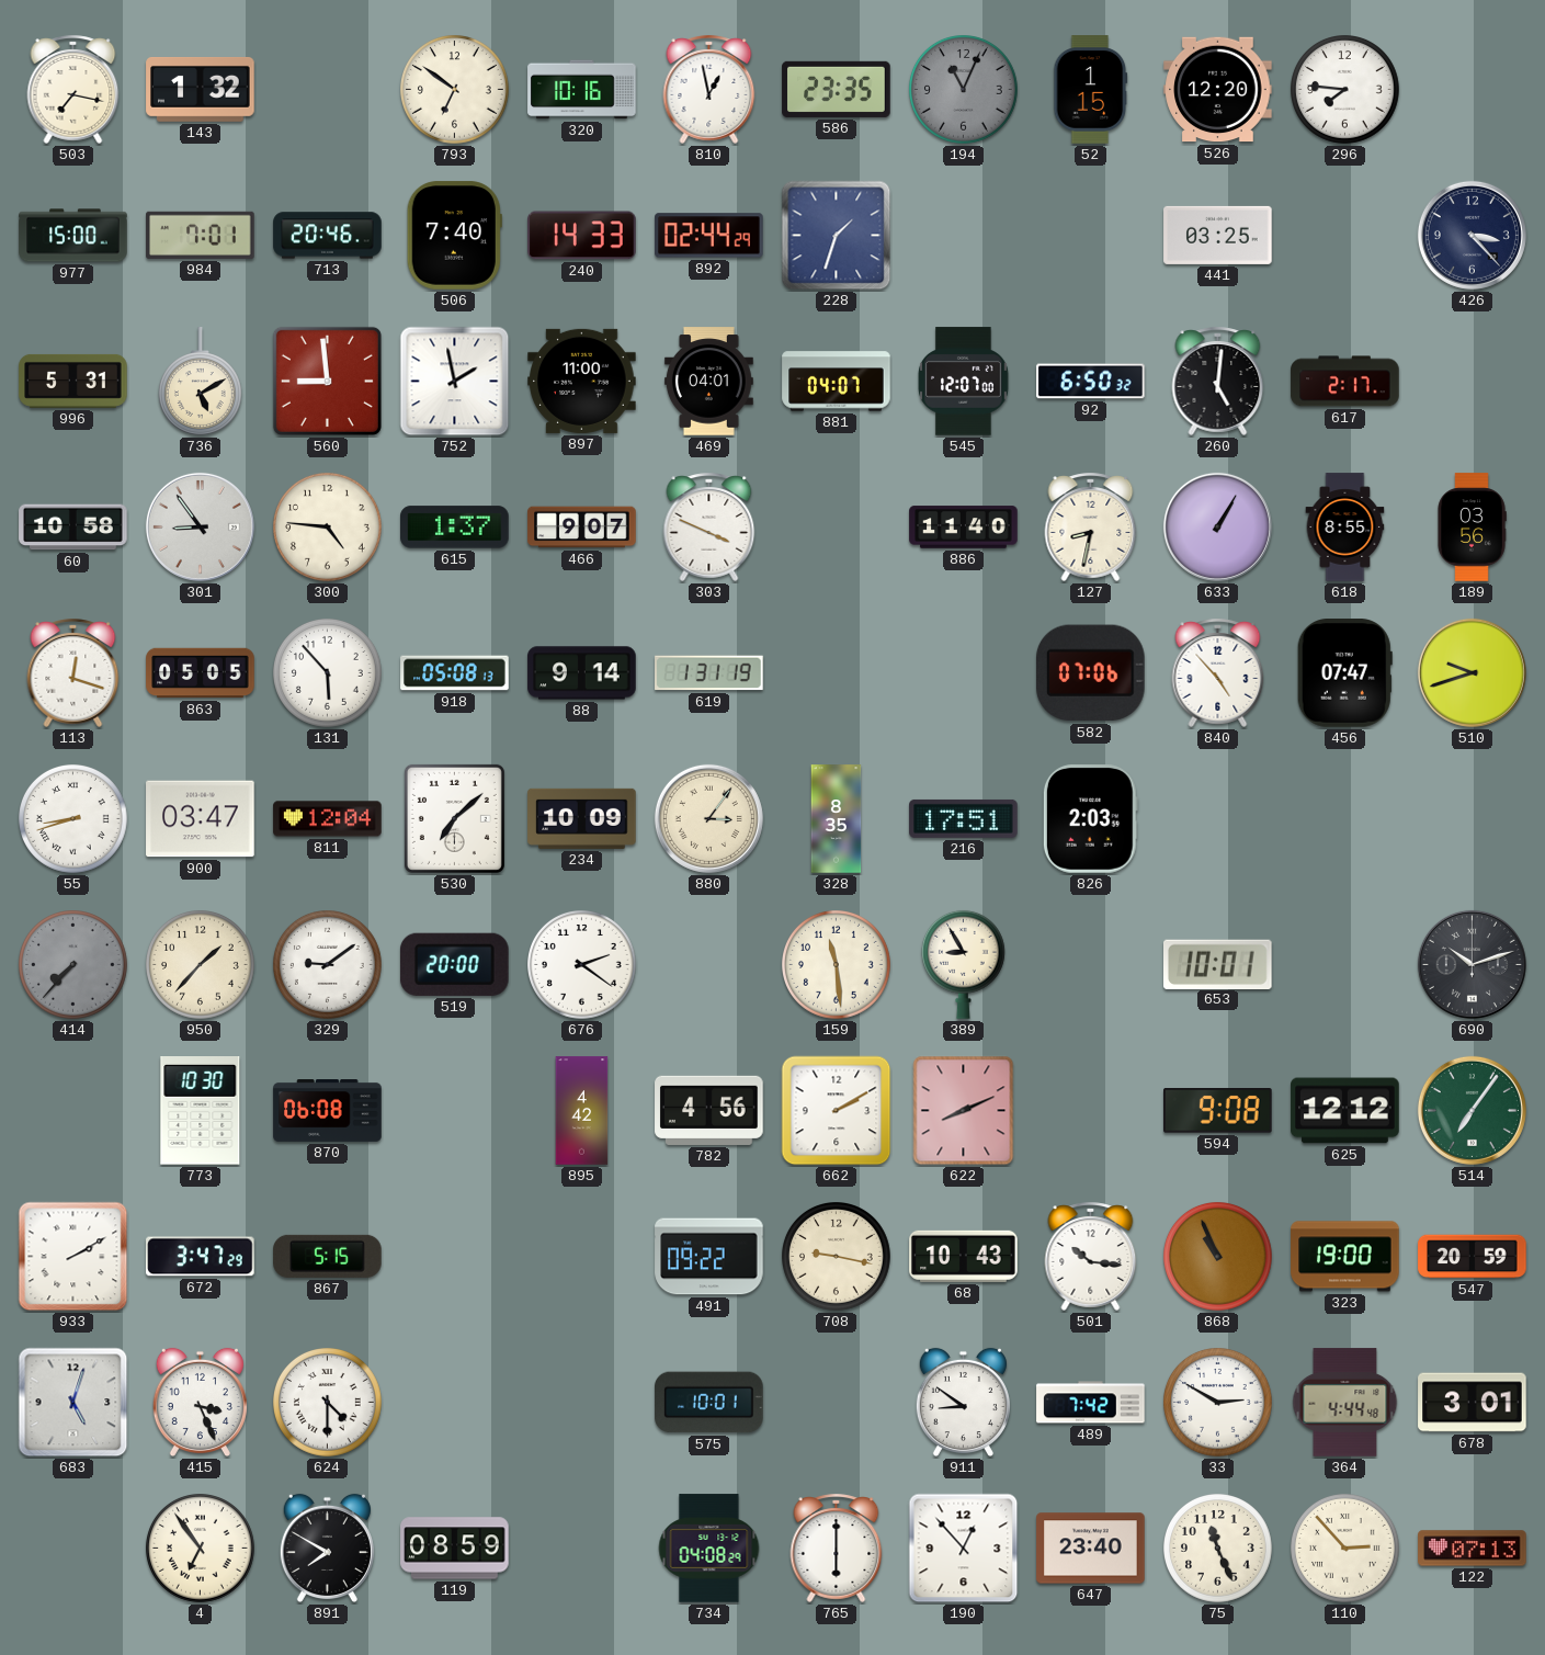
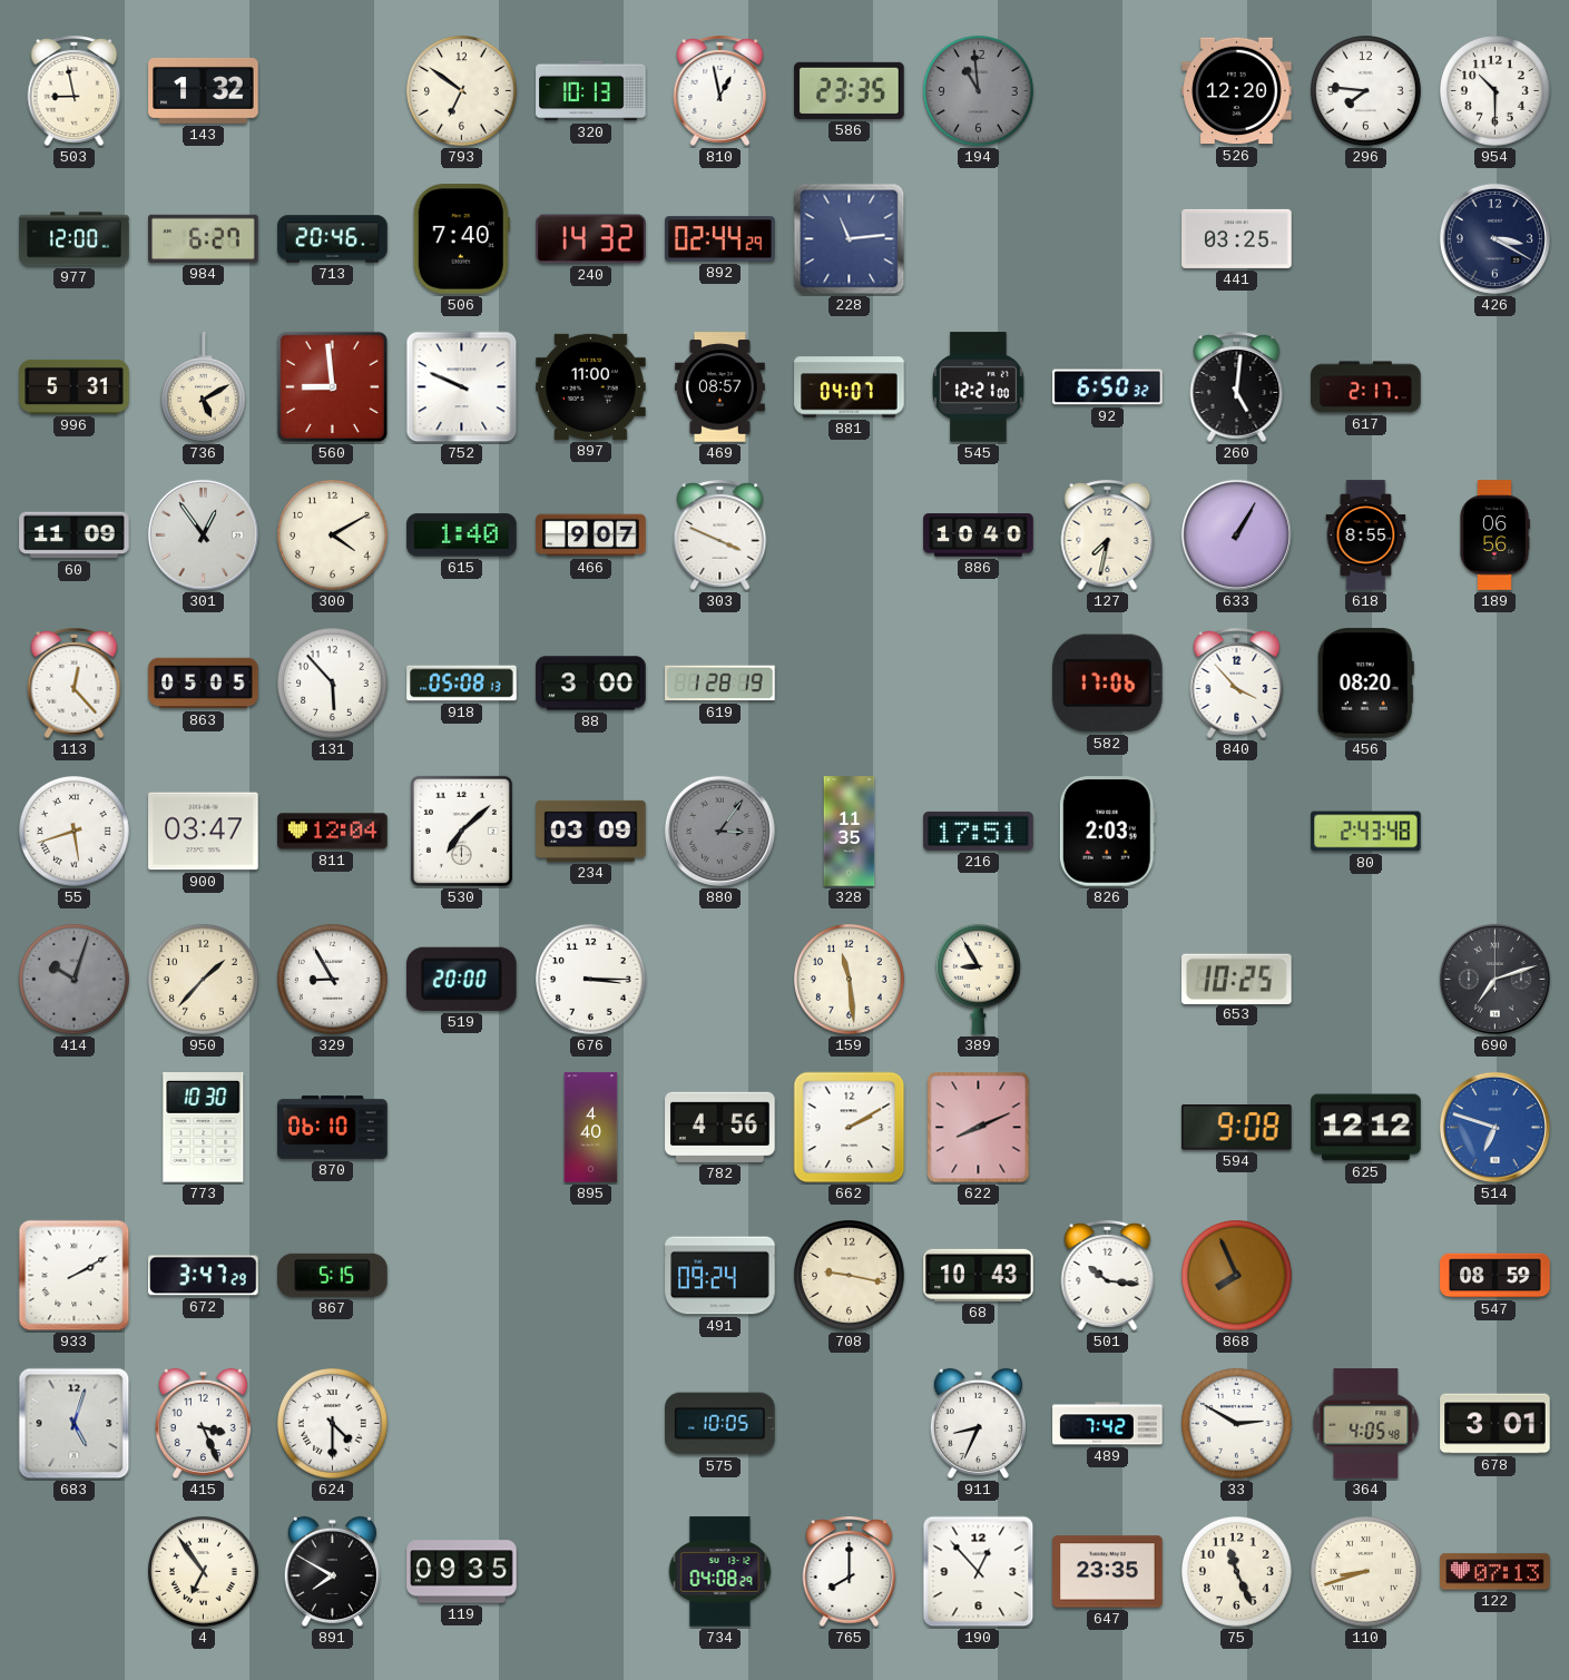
503: 7:17 -> 8:58
320: 10:16 -> 10:13
194: 11:04 -> 10:59
52: 1:15 -> none
954: none -> 10:30
977: 15:00 -> 12:00
984: 7:01 -> 6:27
240: 14:33 -> 14:32
228: 1:33 -> 11:14
426: 3:23 -> 3:20
752: 1:58 -> 9:49
469: 04:01 -> 08:57
545: 12:07 -> 12:21
60: 10:58 -> 11:09
301: 8:54 -> 12:54
300: 4:46 -> 4:10
615: 1:37 -> 1:40
886: 11:40 -> 10:40
127: 8:32 -> 7:32
189: 03:56 -> 06:56
113: 12:18 -> 12:23
88: 9:14 -> 3:00
619: 1:31 -> 1:28
582: 07:06 -> 17:06
840: 4:53 -> 3:53
456: 07:47 -> 08:20
510: 9:42 -> none
55: 8:42 -> 5:42
234: 10:09 -> 03:09
880 dial: cream -> grey
328: 8:35 -> 11:35
80: none -> 2:43
414: 7:37 -> 10:03
329: 9:09 -> 8:55
676: 2:21 -> 3:15
653: 10:01 -> 10:25
690: 10:12 -> 7:12
870: 06:08 -> 06:10
895: 4:42 -> 4:40
514: 7:06 -> 6:48
514 dial: green -> blue
491: 09:22 -> 09:24
868: 10:56 -> 7:56
323: 19:00 -> none
547: 20:59 -> 08:59
575: 10:01 -> 10:05
911: 8:51 -> 8:34
364: 4:44 -> 4:05
119: 08:59 -> 09:35
765: 6:00 -> 8:00
647: 23:40 -> 23:35
110: 2:53 -> 8:42
